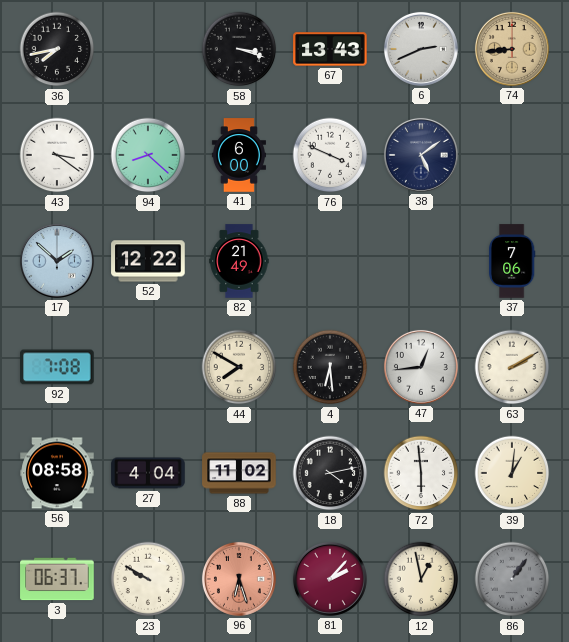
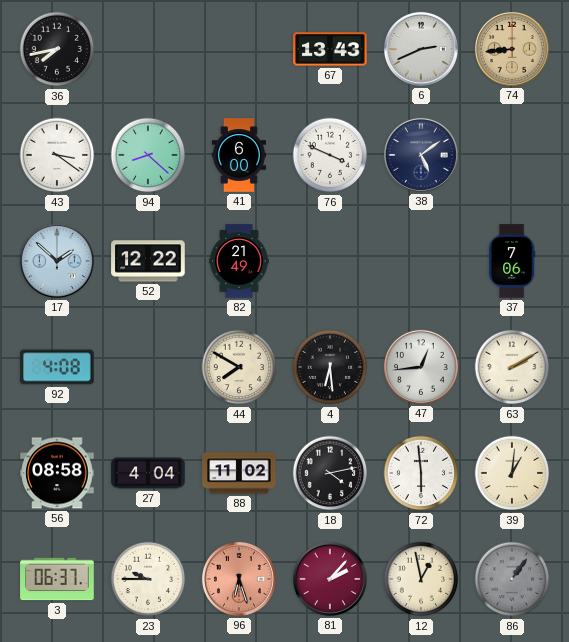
58: 3:18 -> none
92: 7:08 -> 4:08
23: 9:50 -> 9:45
